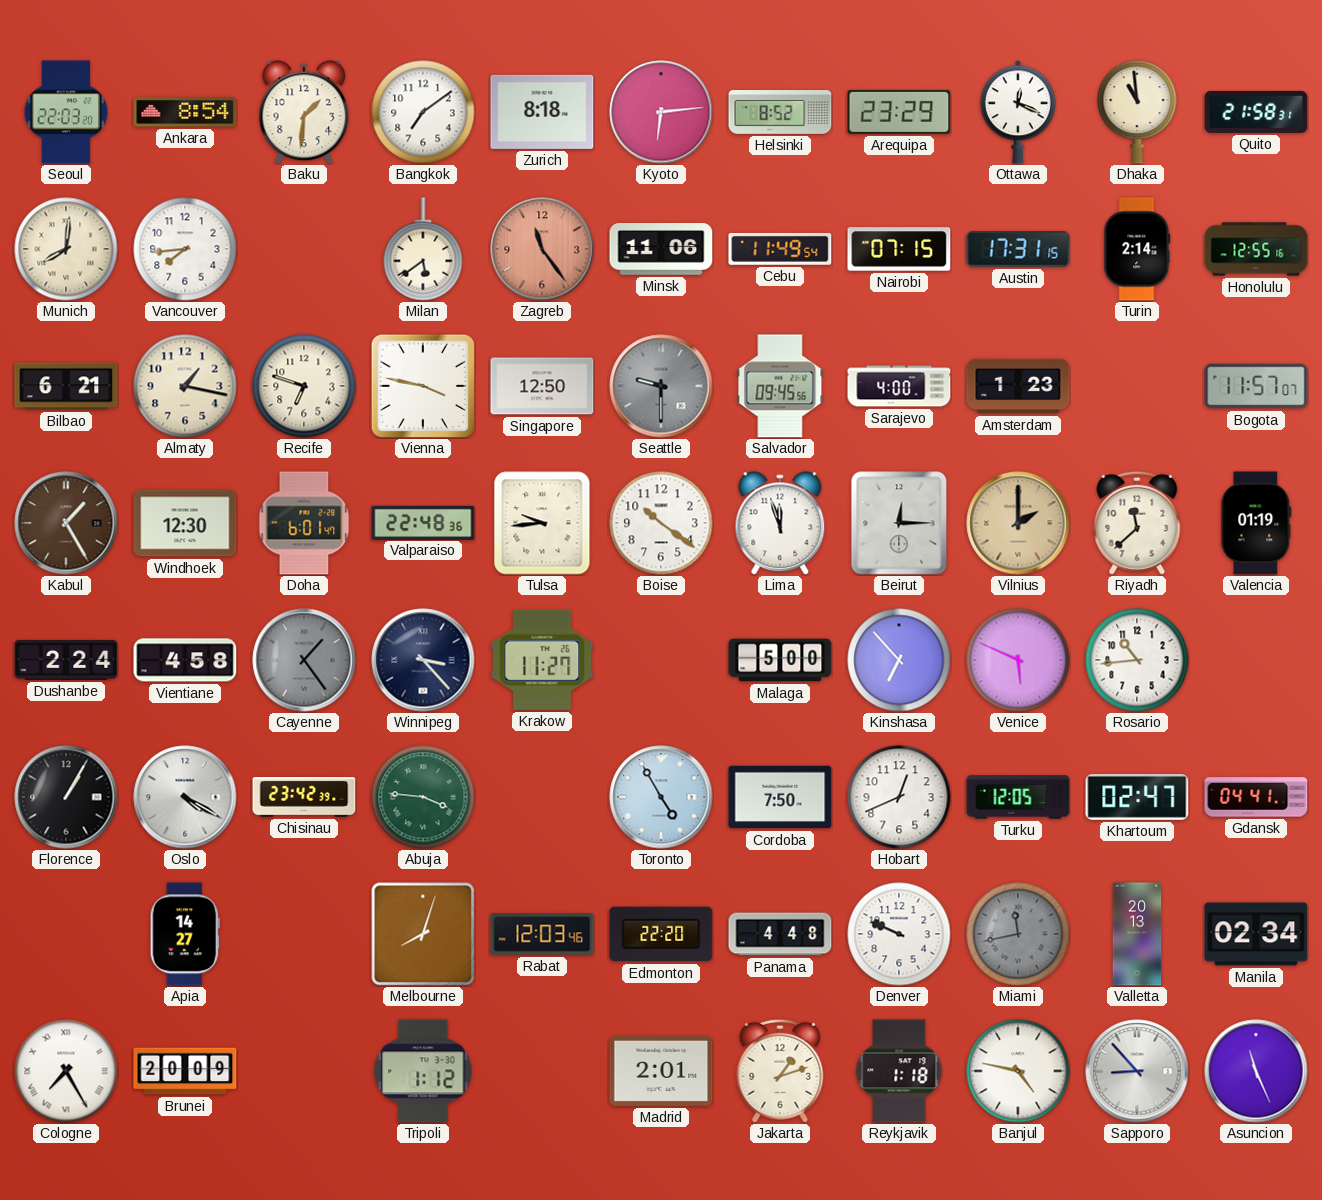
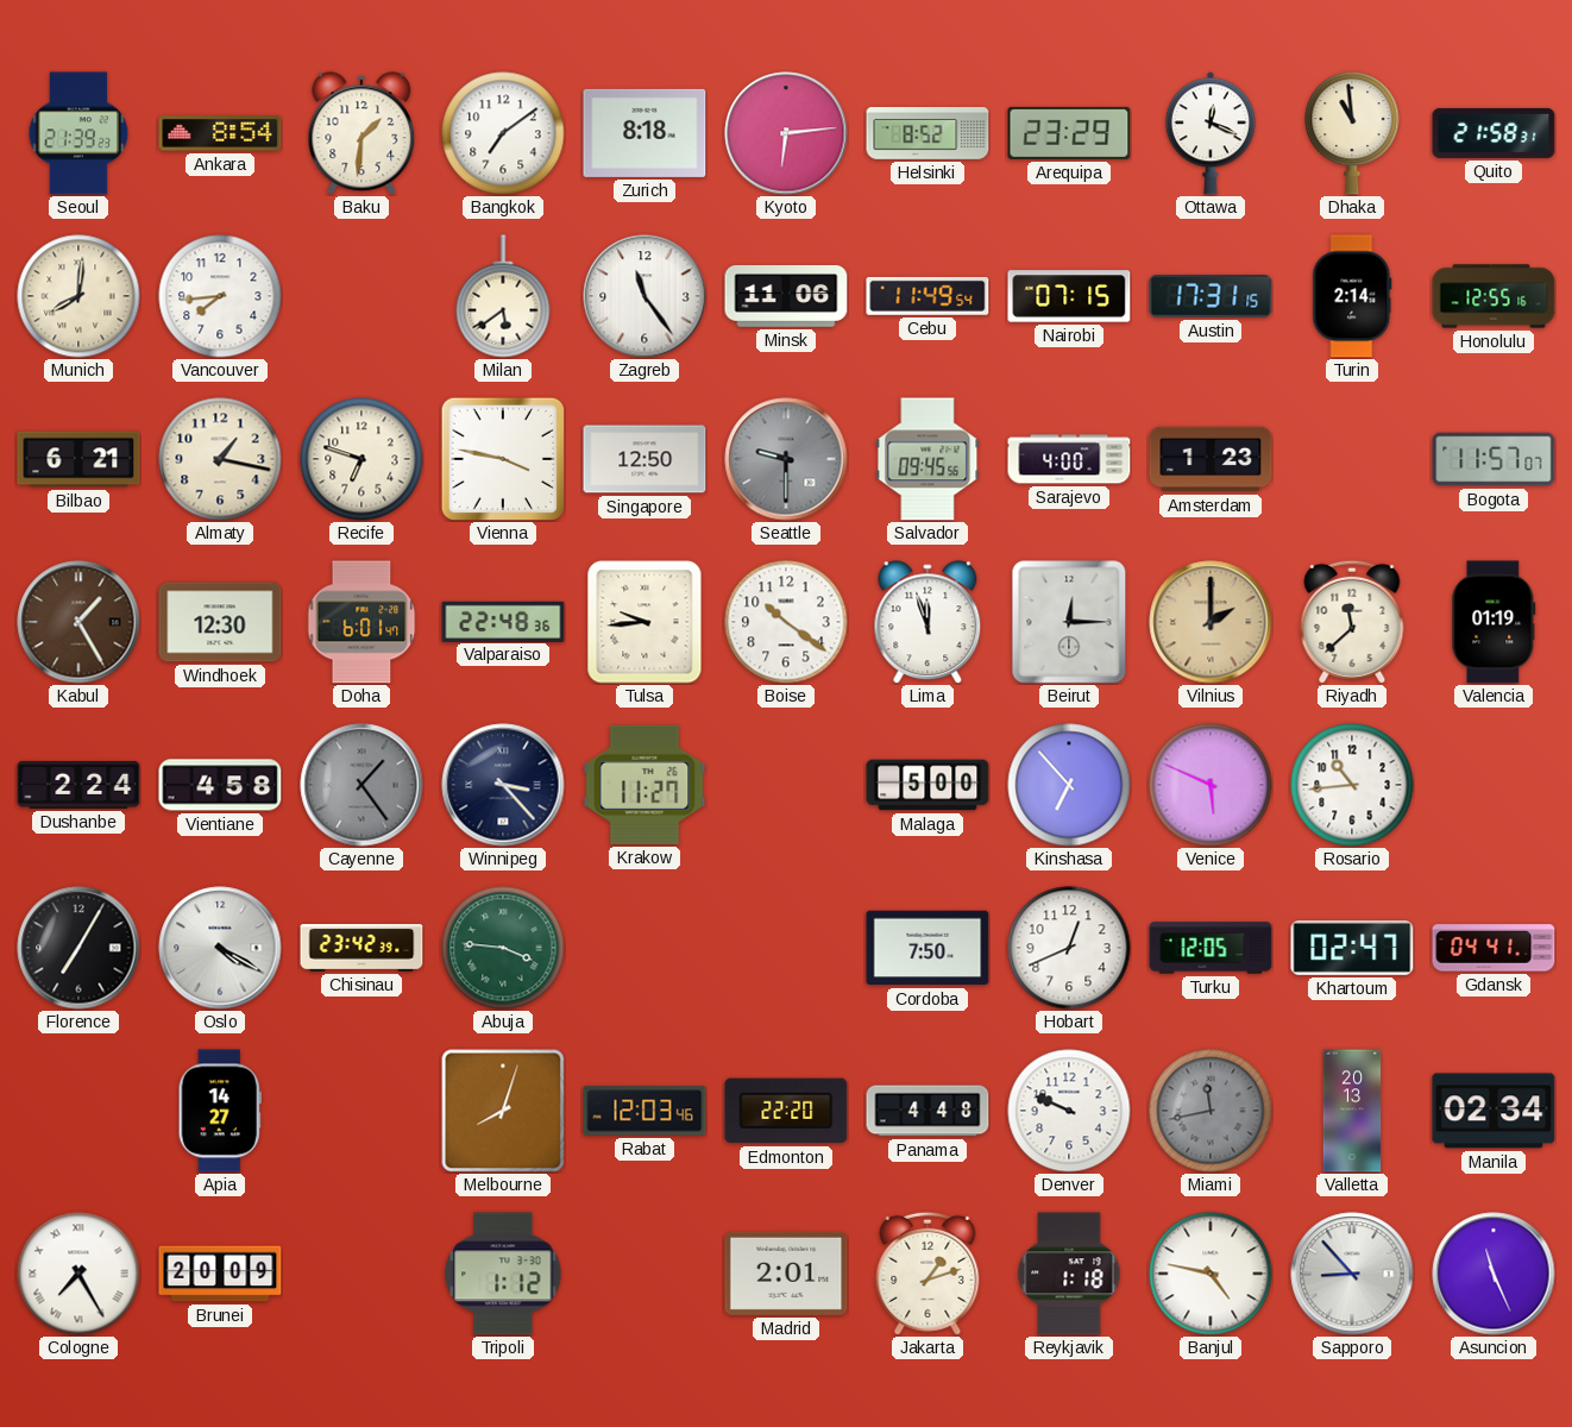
Seoul: 22:03 -> 21:39
Zagreb dial: salmon -> white
Florence: 1:05 -> 7:05
Toronto: 4:55 -> none
